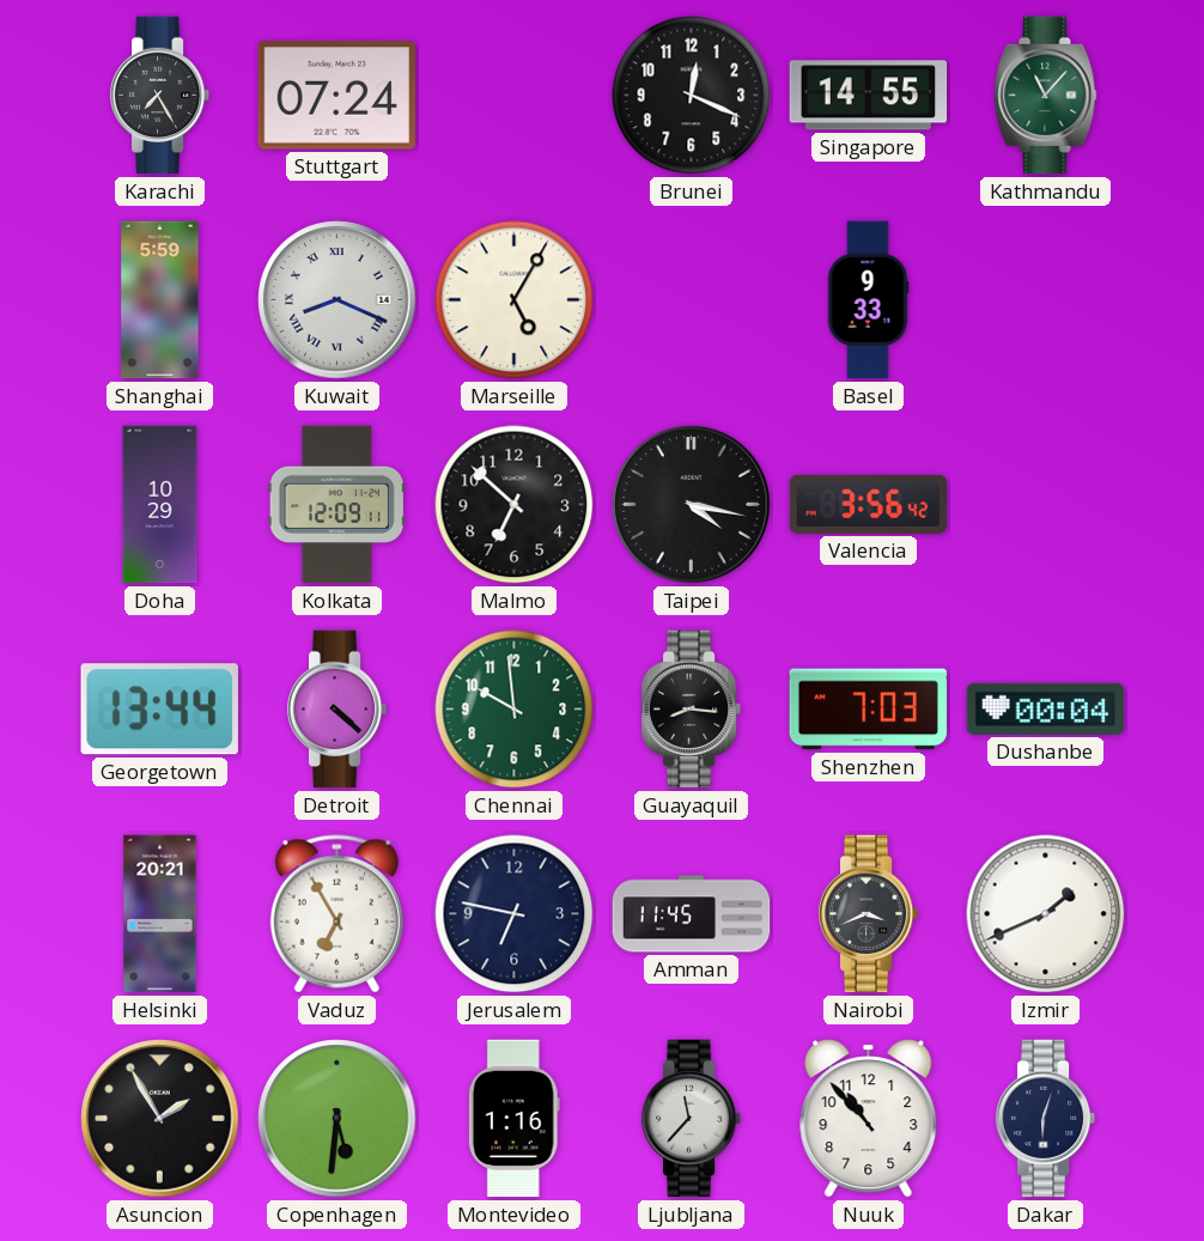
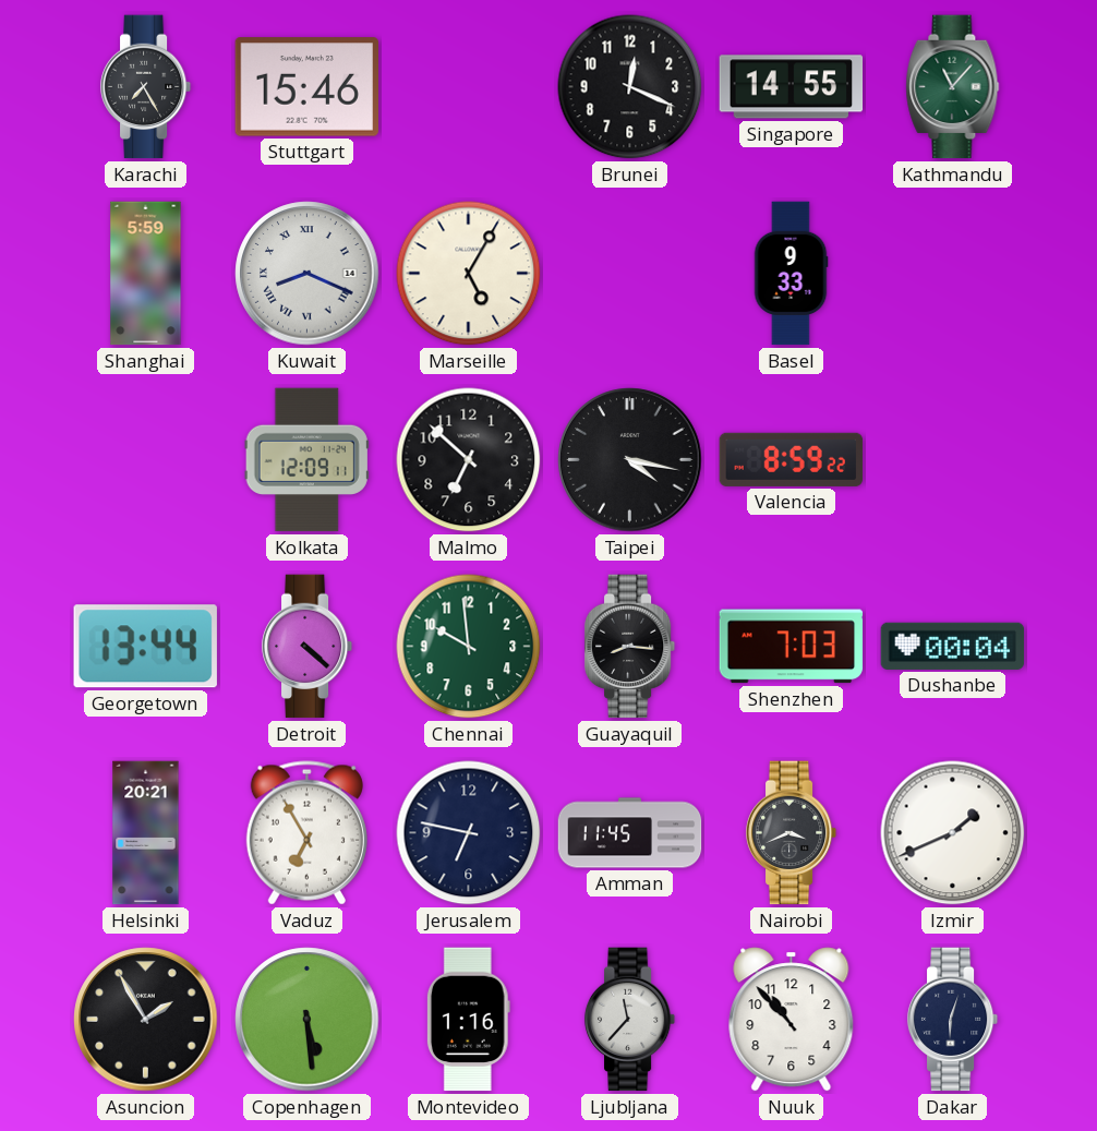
Stuttgart: 07:24 -> 15:46
Doha: 10:29 -> none
Valencia: 3:56 -> 8:59
Copenhagen: 5:31 -> 5:29
